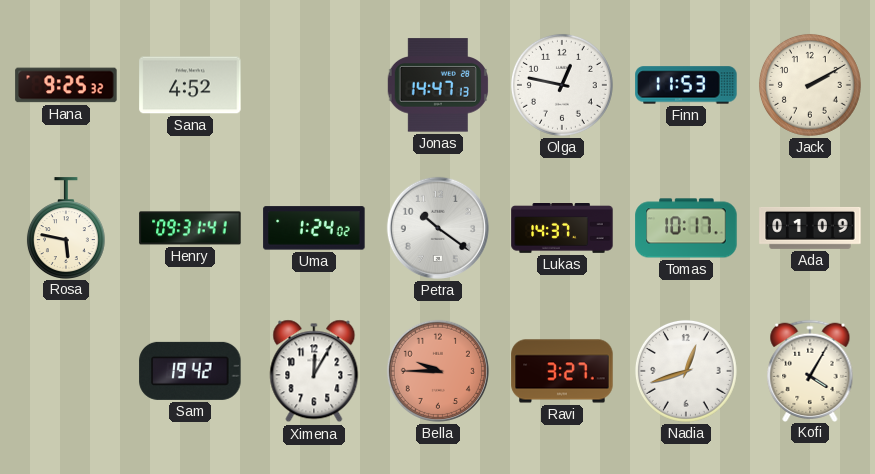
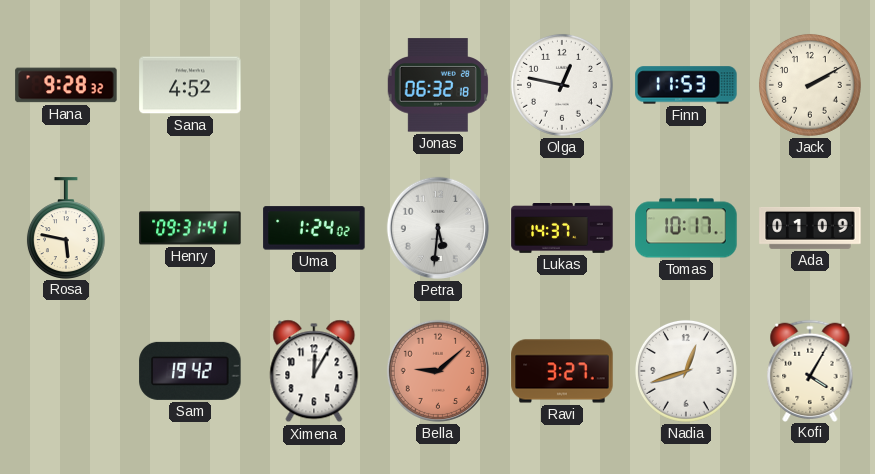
Hana: 9:25 -> 9:28
Jonas: 14:47 -> 06:32
Petra: 10:21 -> 5:31
Bella: 9:45 -> 9:08
